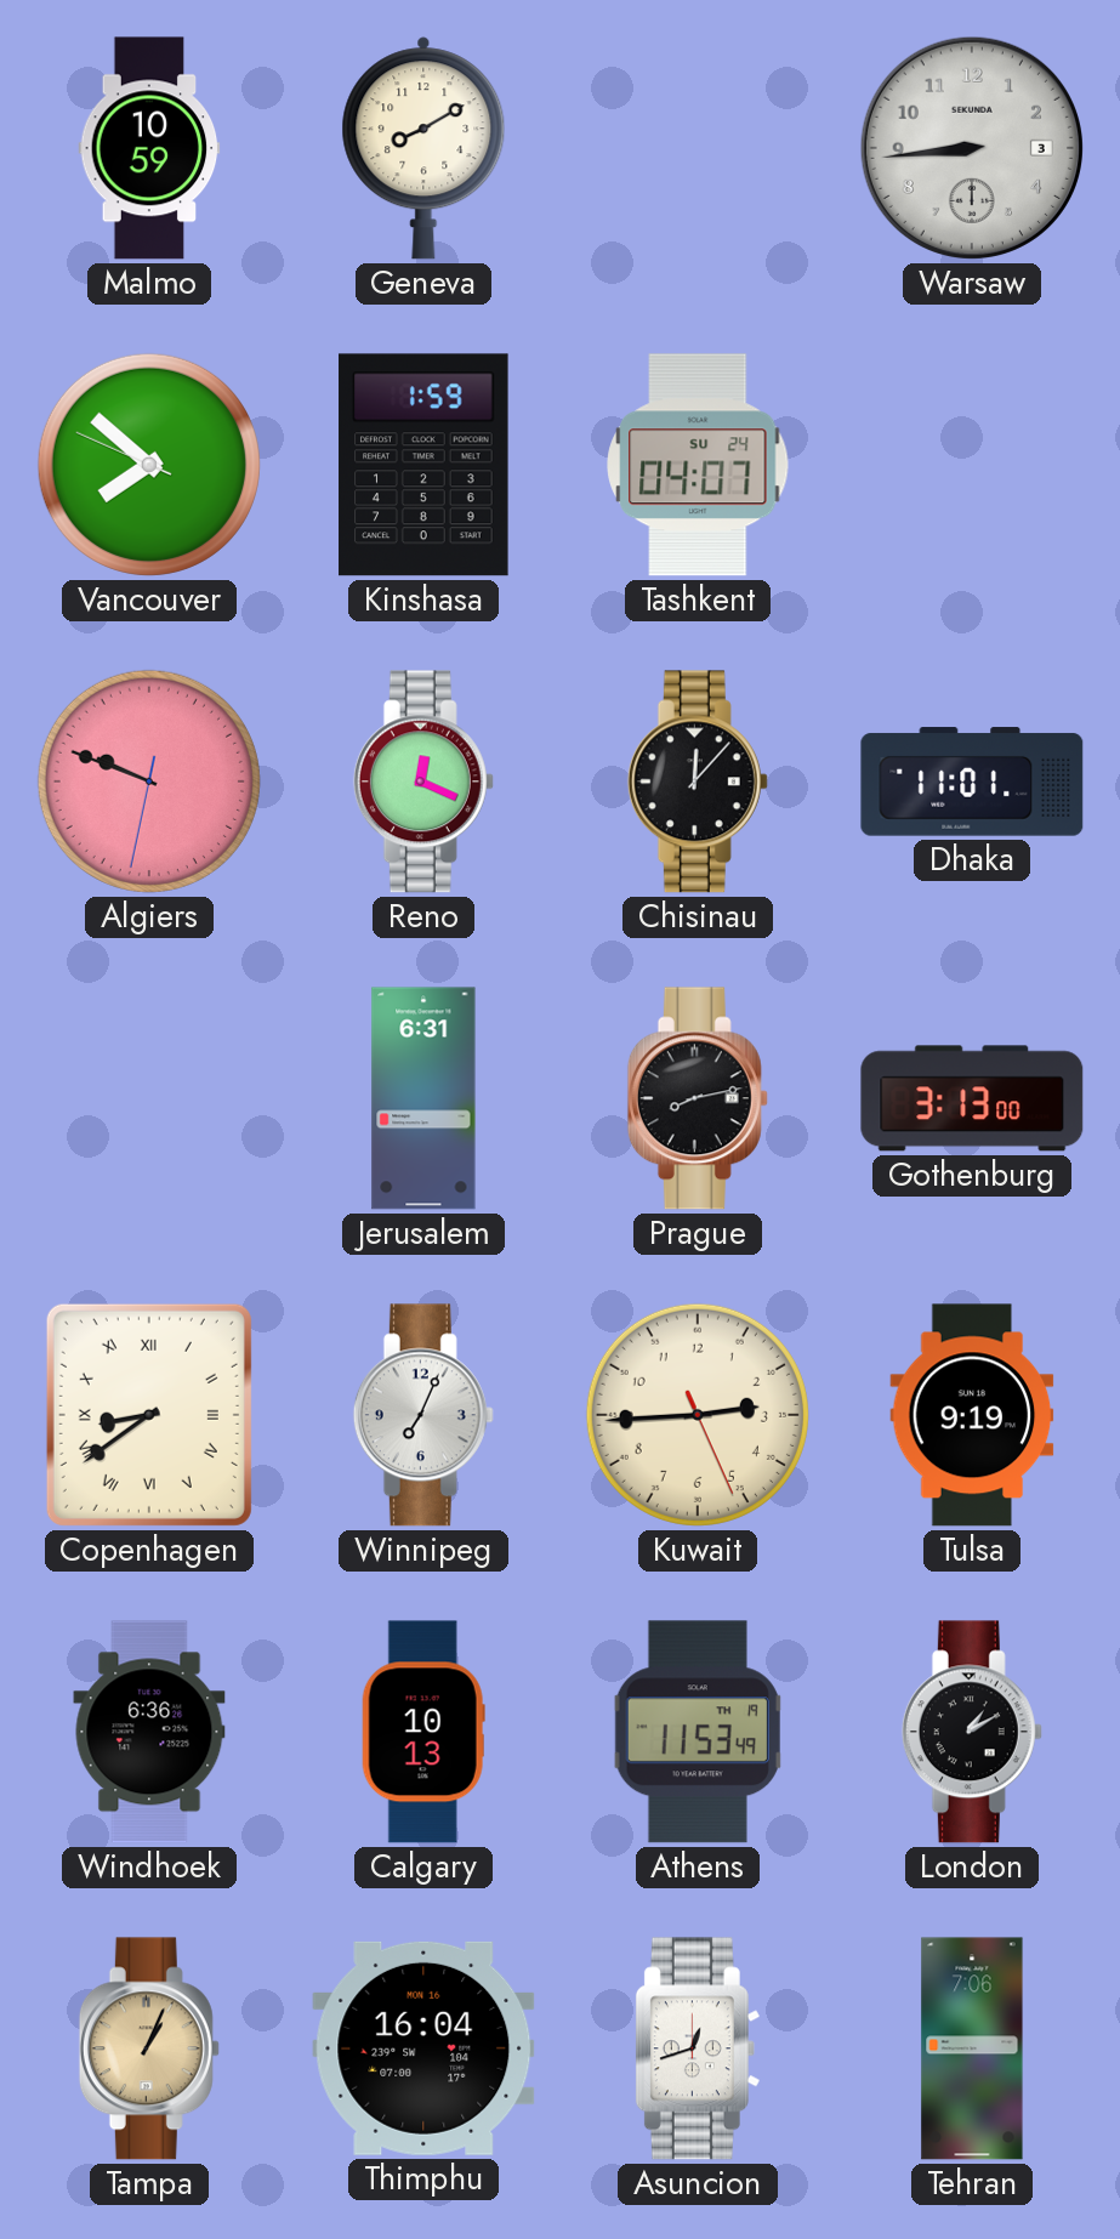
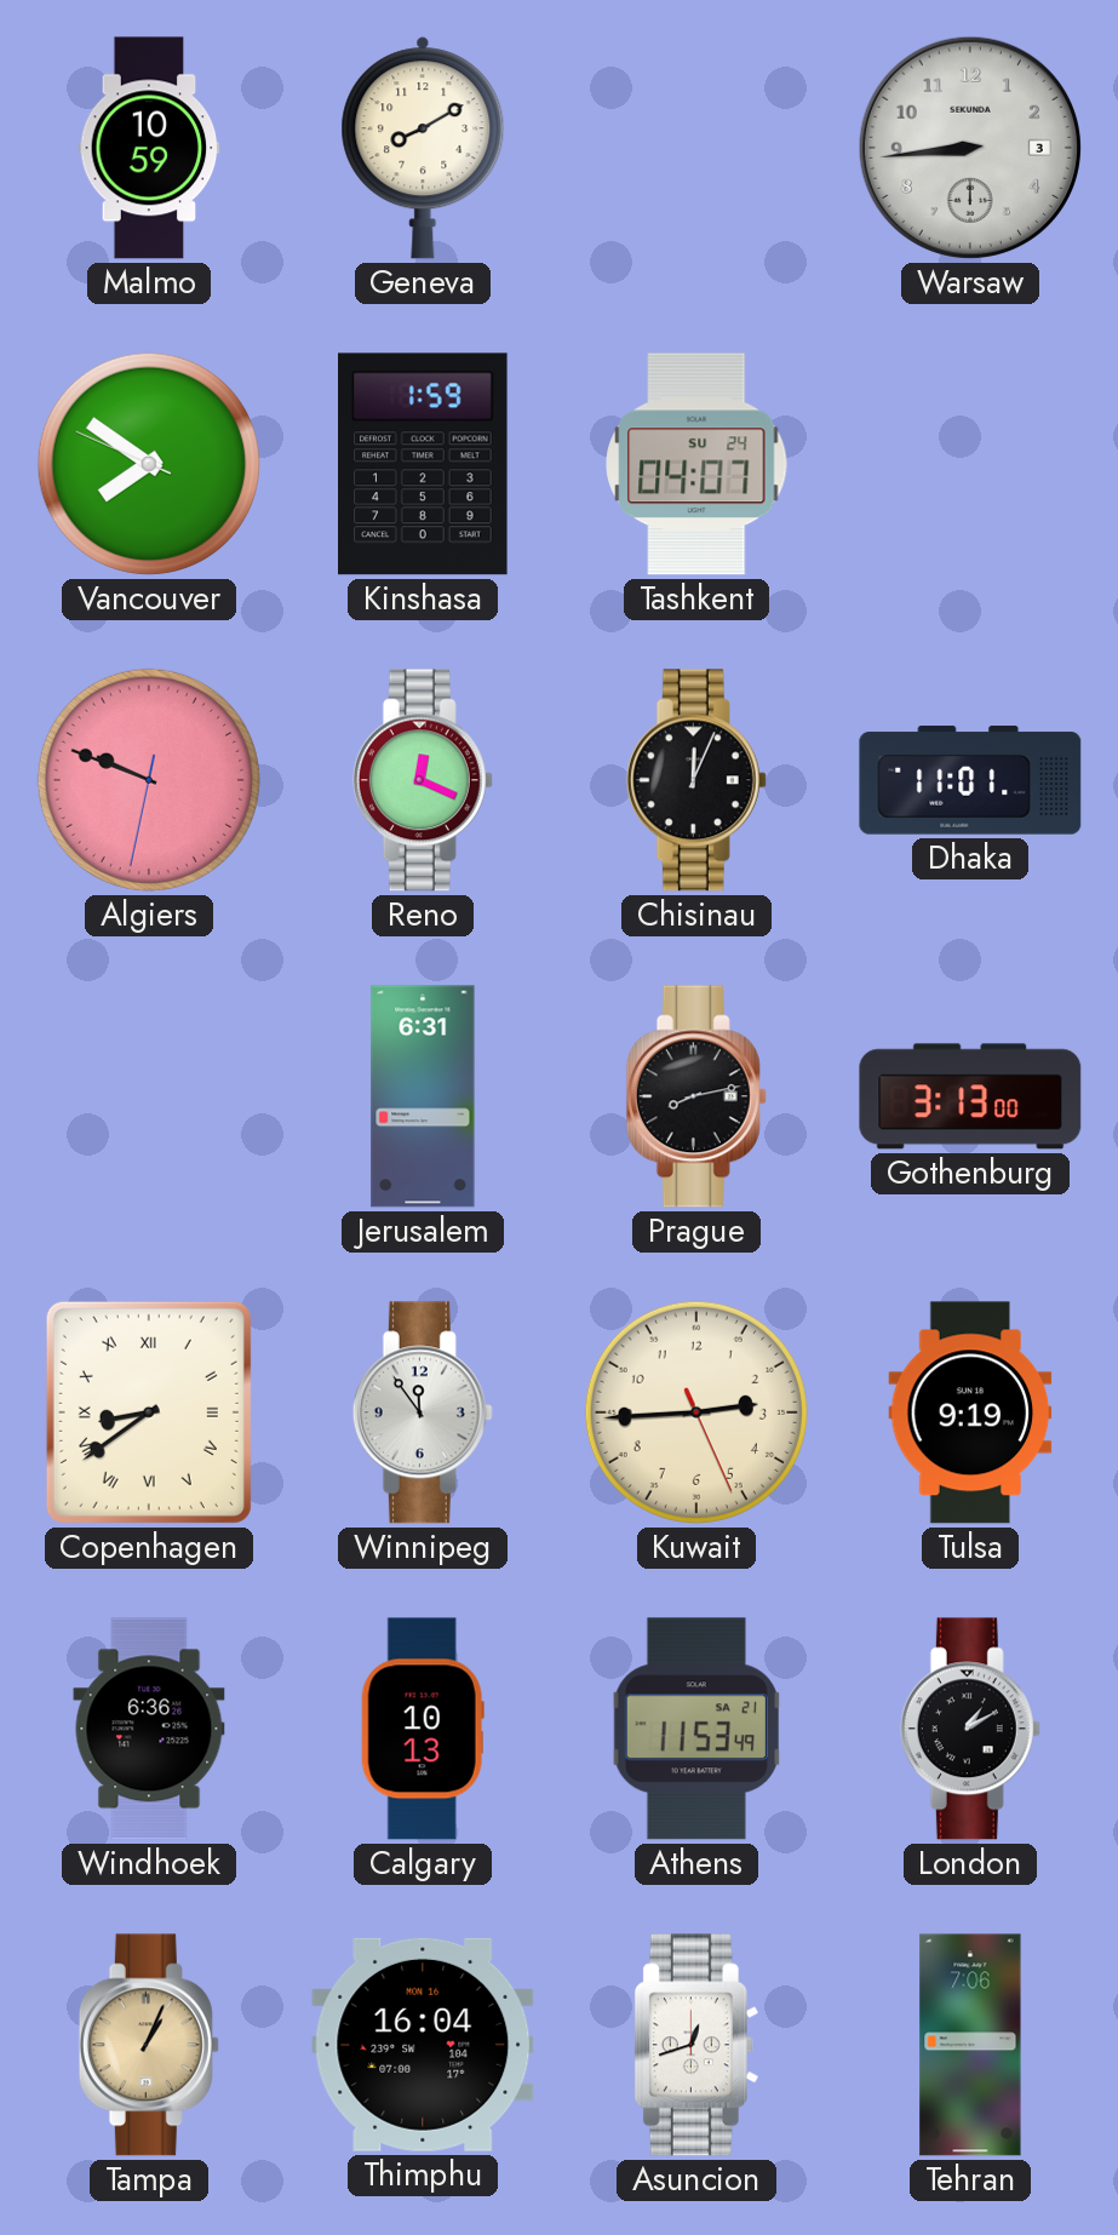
Vancouver: 7:51 -> 7:50
Chisinau: 12:07 -> 12:04
Winnipeg: 7:04 -> 11:54
Athens date: TH 19 -> SA 21
